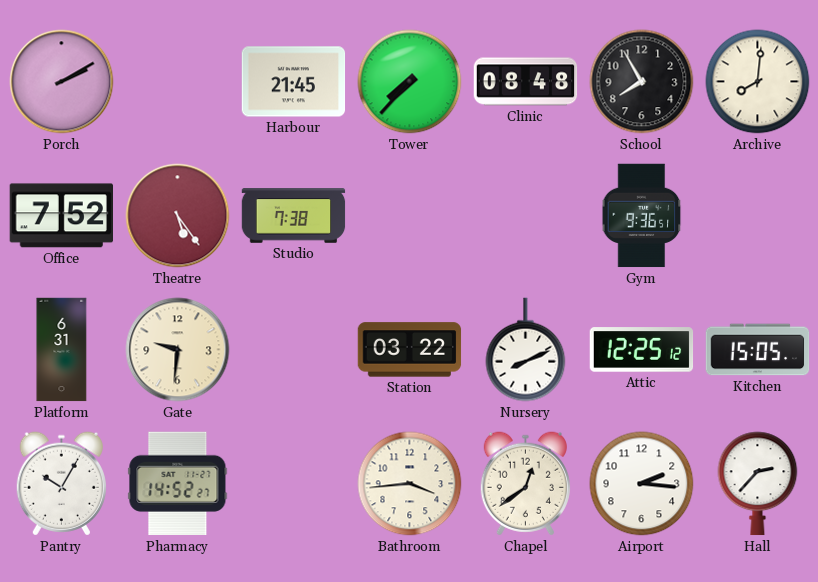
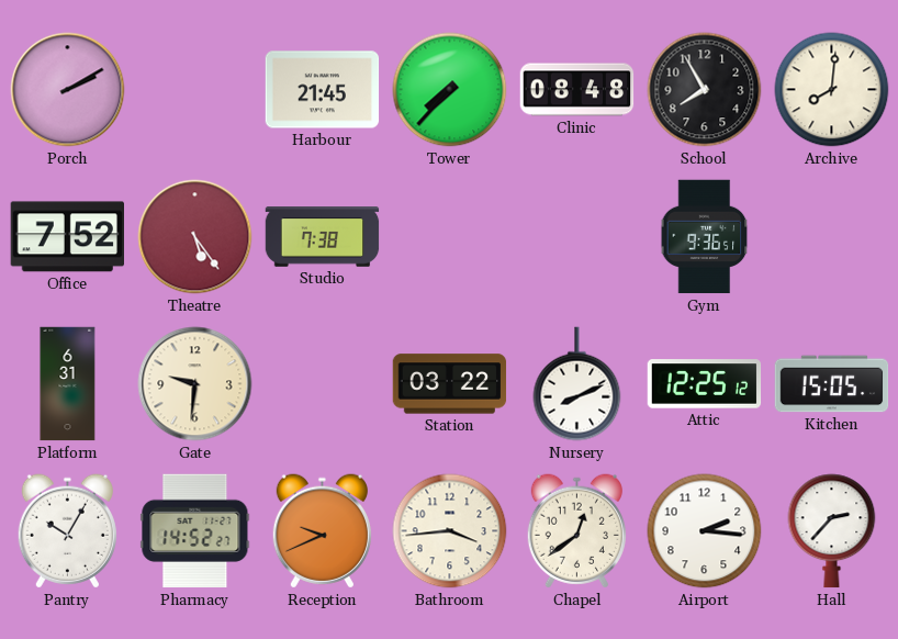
Reception: none -> 9:41
